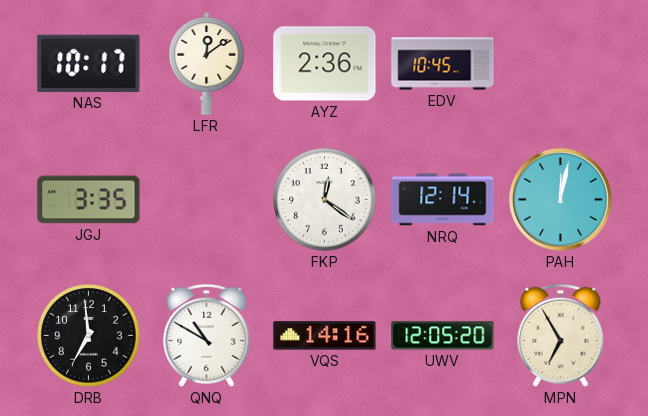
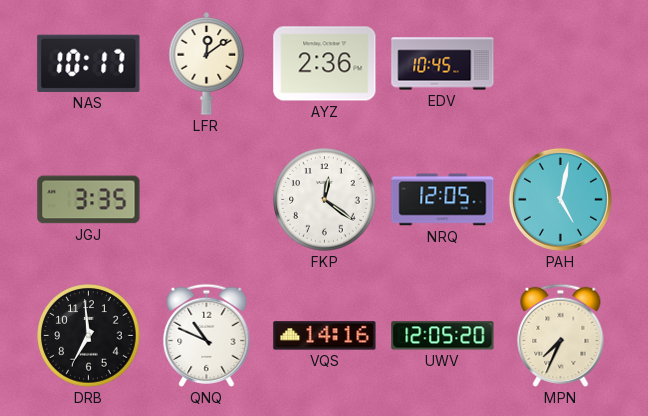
NRQ: 12:14 -> 12:05
PAH: 12:02 -> 5:02
QNQ: 10:50 -> 10:49
MPN: 6:55 -> 7:34
